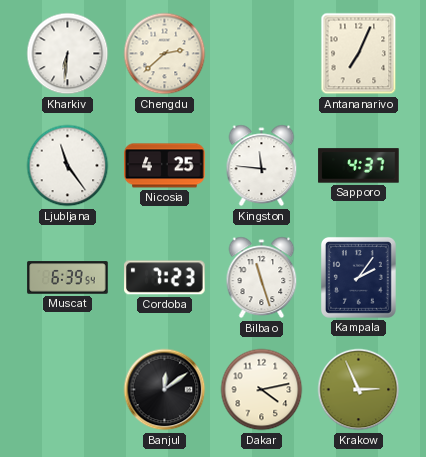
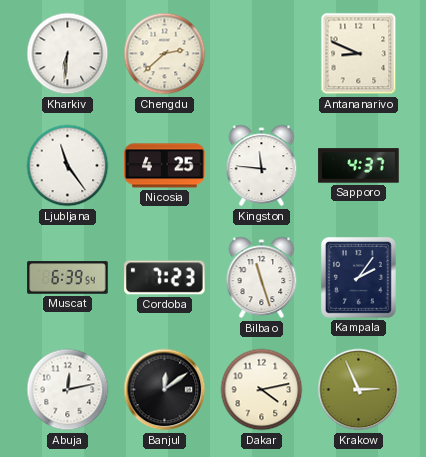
Antananarivo: 7:04 -> 8:49
Abuja: none -> 12:13
